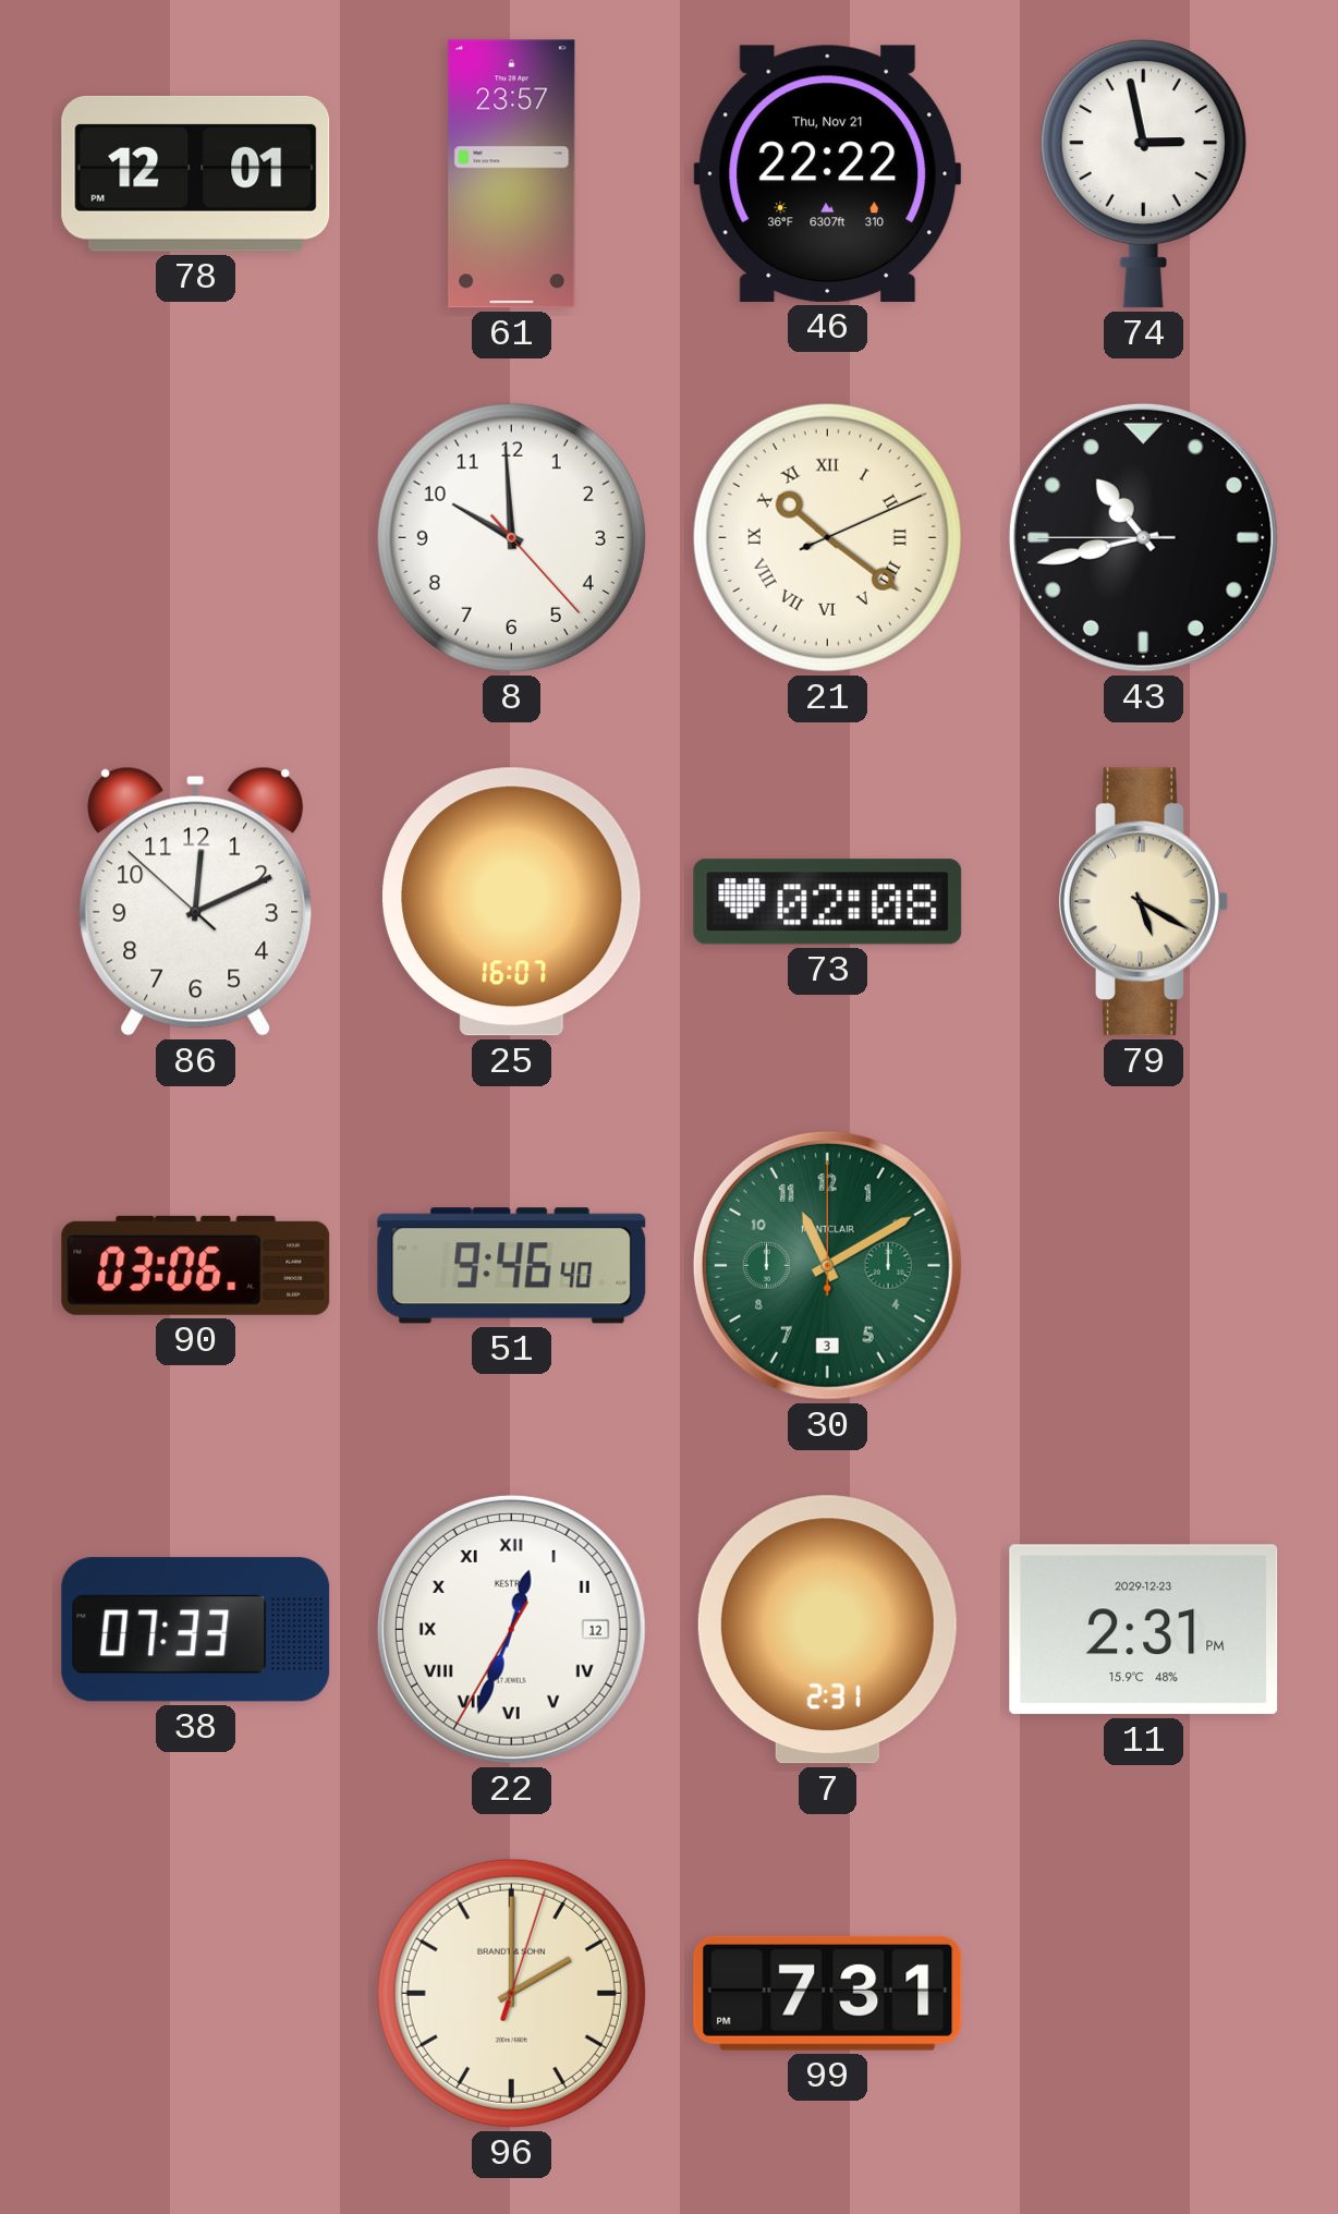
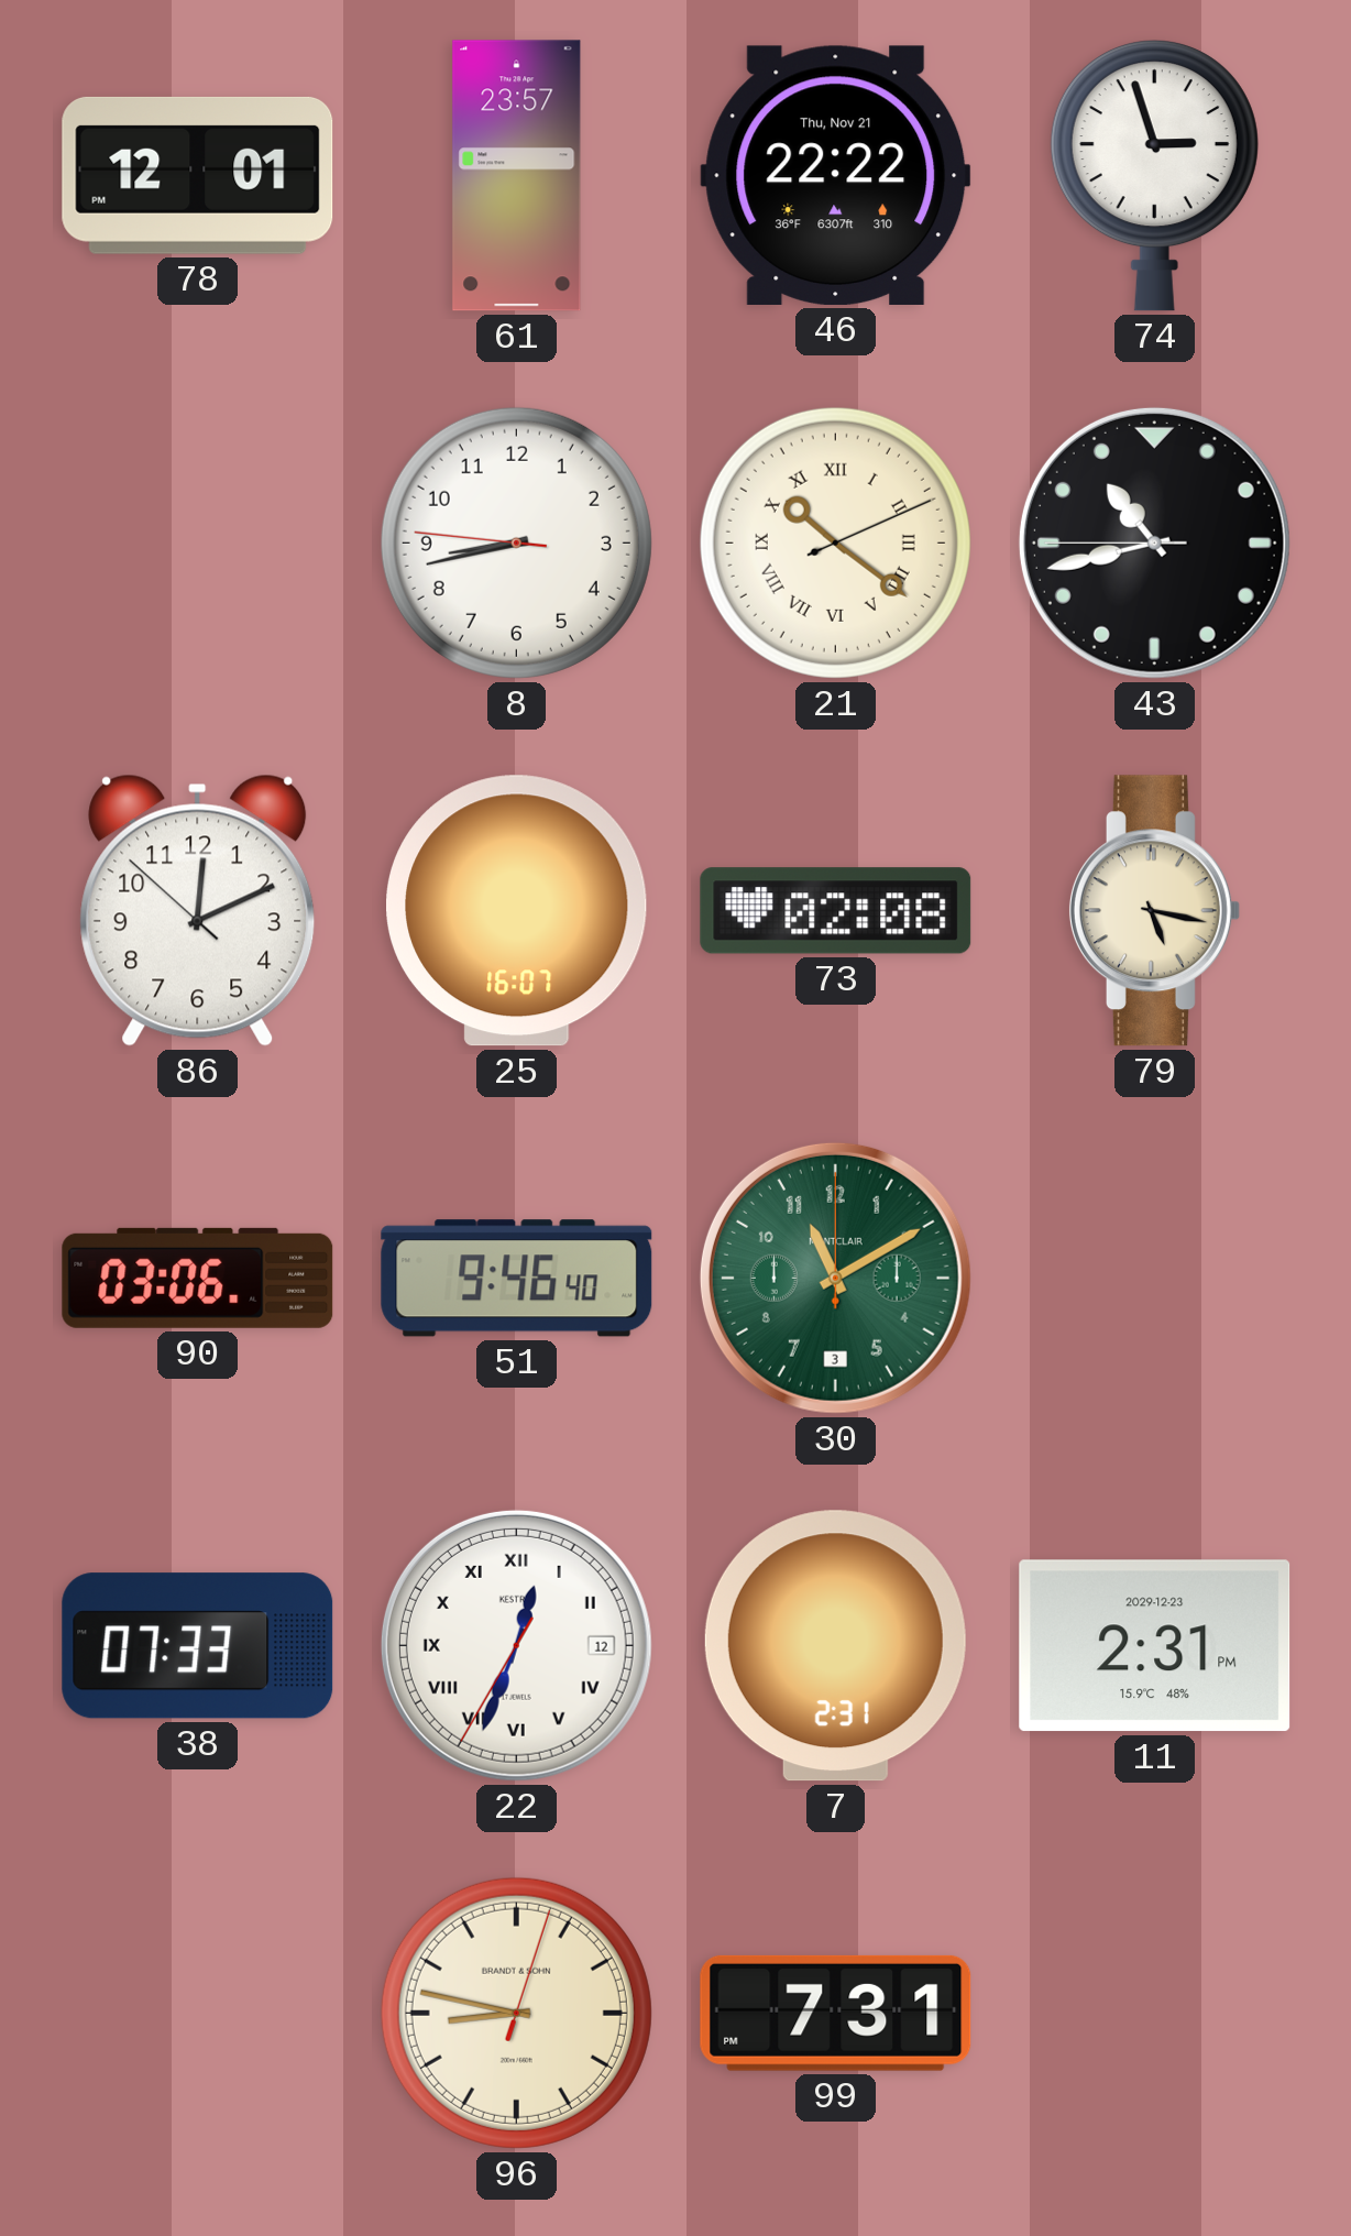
74: 2:58 -> 2:57
8: 9:59 -> 8:42
79: 5:20 -> 5:17
96: 2:00 -> 8:47
